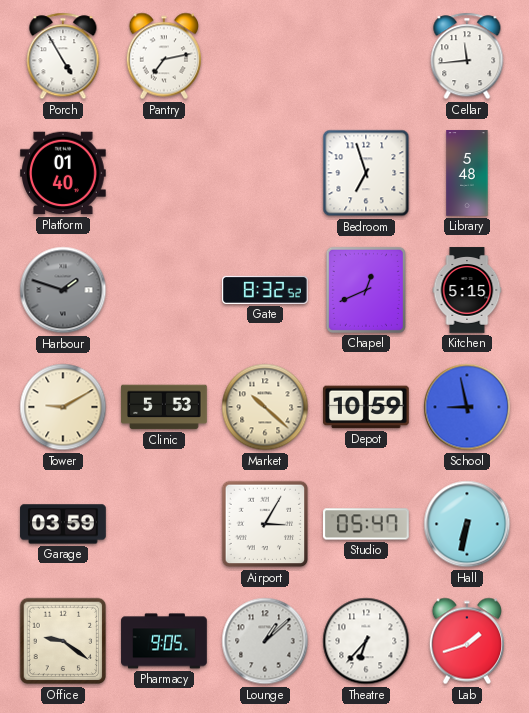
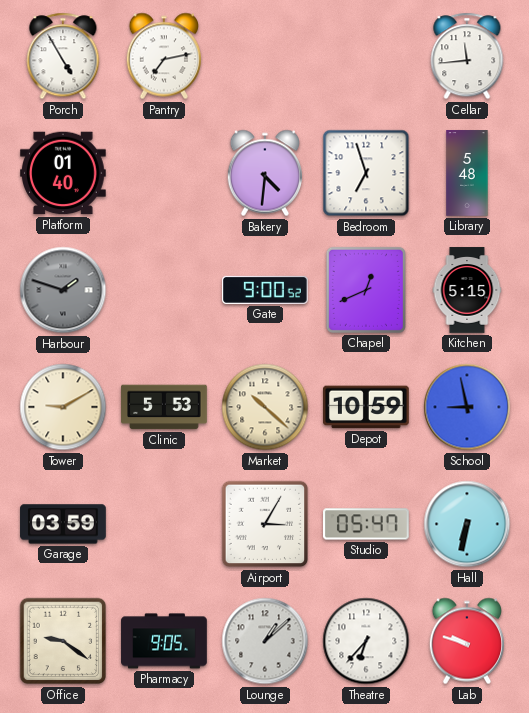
Bakery: none -> 4:31
Gate: 8:32 -> 9:00
Lab: 1:42 -> 9:48
